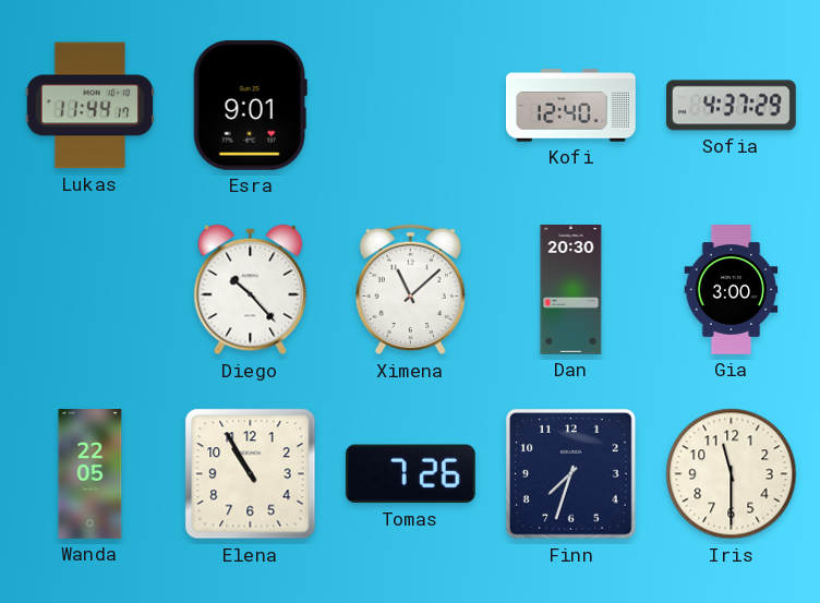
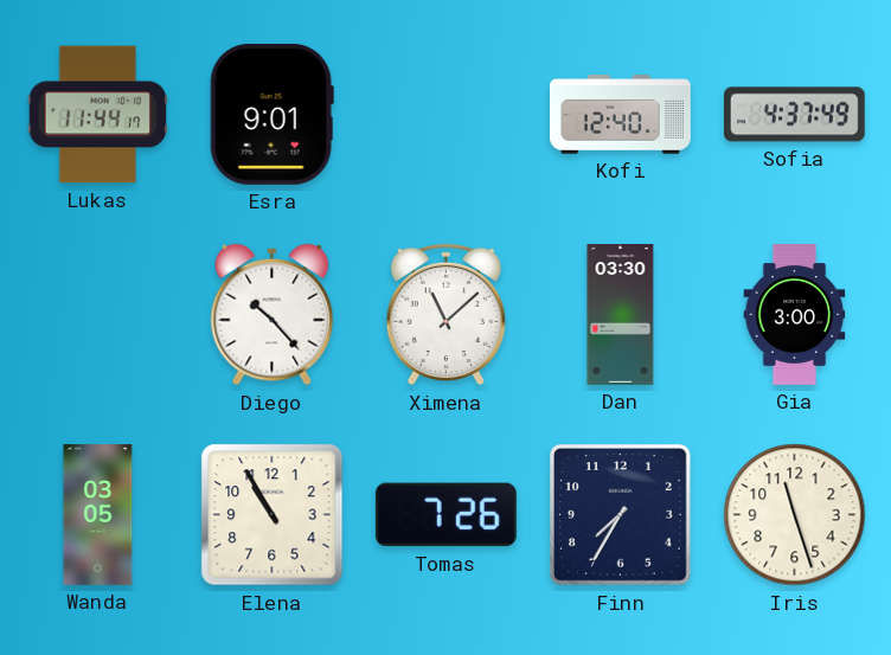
Sofia: 4:37:29 -> 4:37:49
Dan: 20:30 -> 03:30
Wanda: 22:05 -> 03:05
Finn: 7:33 -> 7:35
Iris: 11:30 -> 11:27
